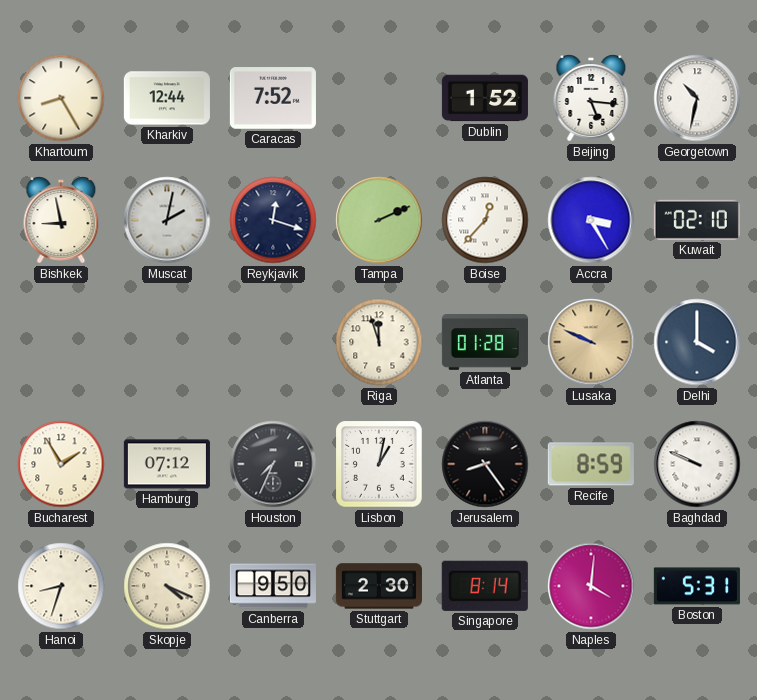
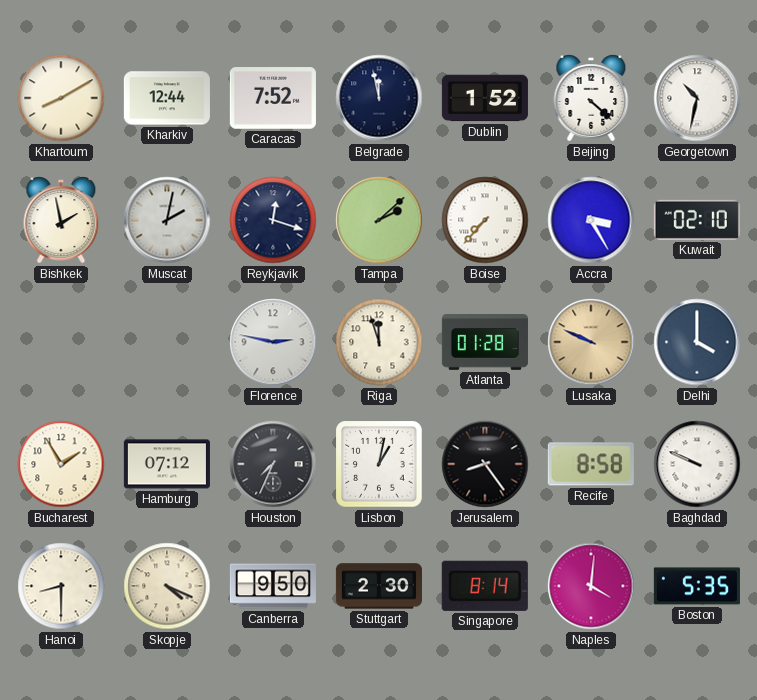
Khartoum: 8:25 -> 8:10
Belgrade: none -> 11:58
Beijing: 5:16 -> 4:22
Bishkek: 8:58 -> 1:58
Tampa: 2:11 -> 2:08
Boise: 12:37 -> 7:37
Florence: none -> 2:47
Recife: 8:59 -> 8:58
Hanoi: 8:33 -> 8:30
Boston: 5:31 -> 5:35
